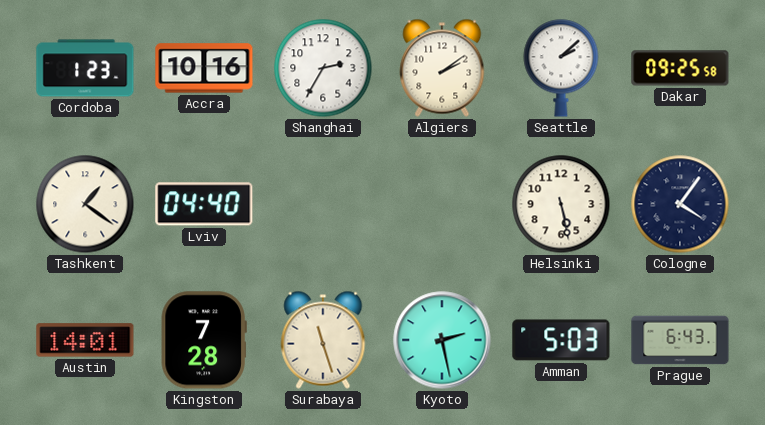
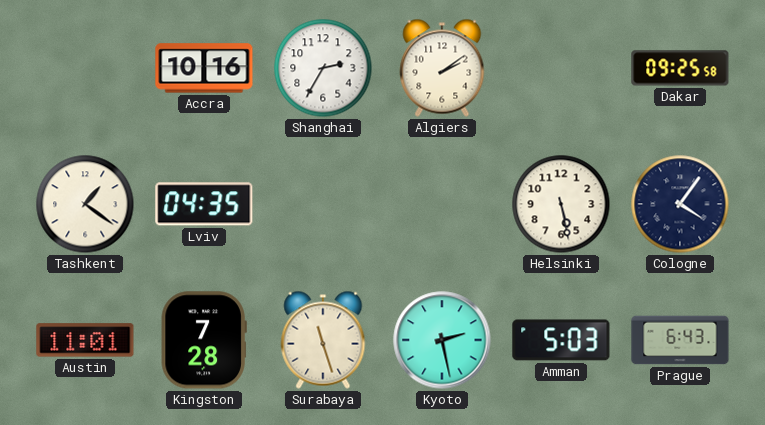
Cordoba: 1:23 -> none
Seattle: 2:08 -> none
Lviv: 04:40 -> 04:35
Austin: 14:01 -> 11:01
